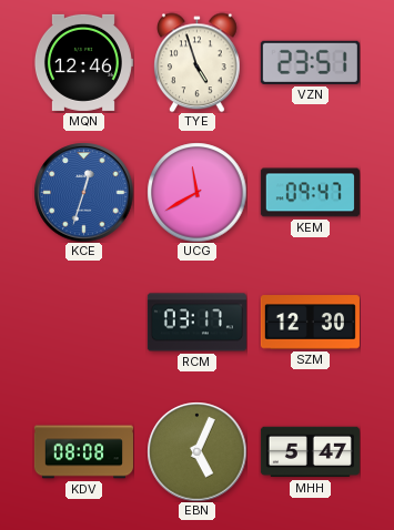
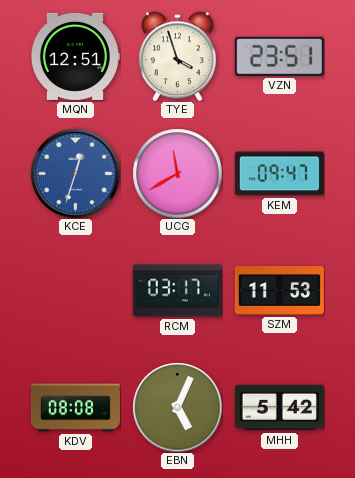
MQN: 12:46 -> 12:51
TYE: 4:57 -> 3:57
SZM: 12:30 -> 11:53
MHH: 5:47 -> 5:42
